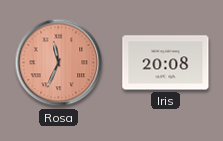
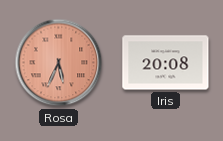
Rosa: 11:34 -> 5:34
